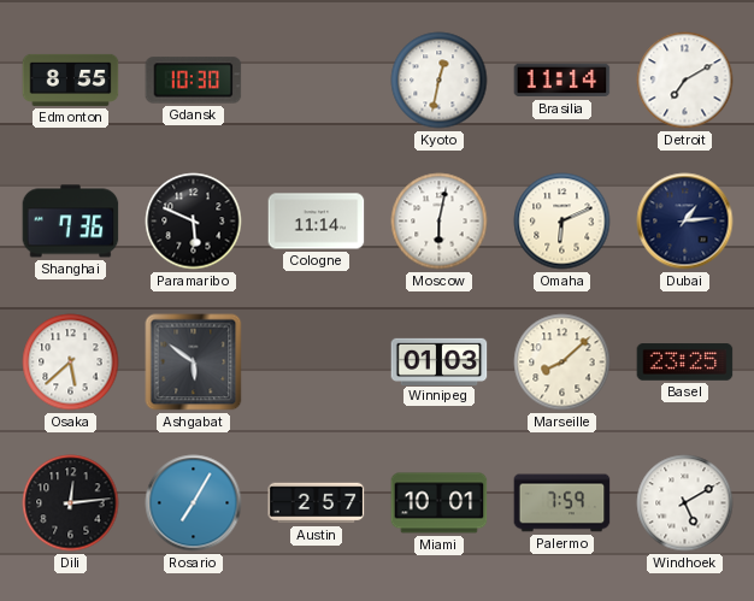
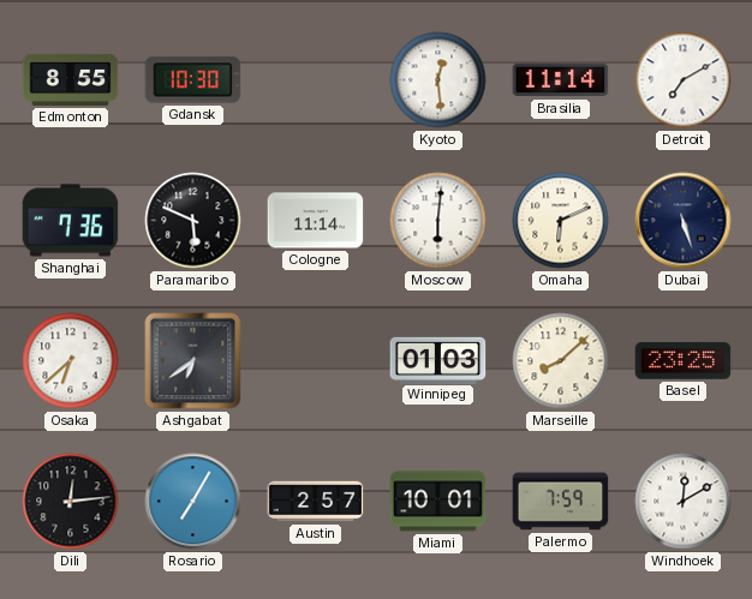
Kyoto: 12:32 -> 12:29
Moscow: 6:02 -> 6:01
Dubai: 1:14 -> 5:27
Osaka: 5:38 -> 6:38
Ashgabat: 5:51 -> 6:39
Windhoek: 5:10 -> 12:10
